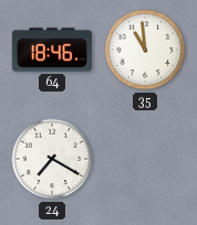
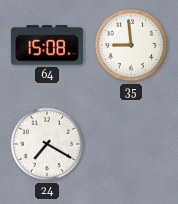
64: 18:46 -> 15:08
35: 10:59 -> 8:59
